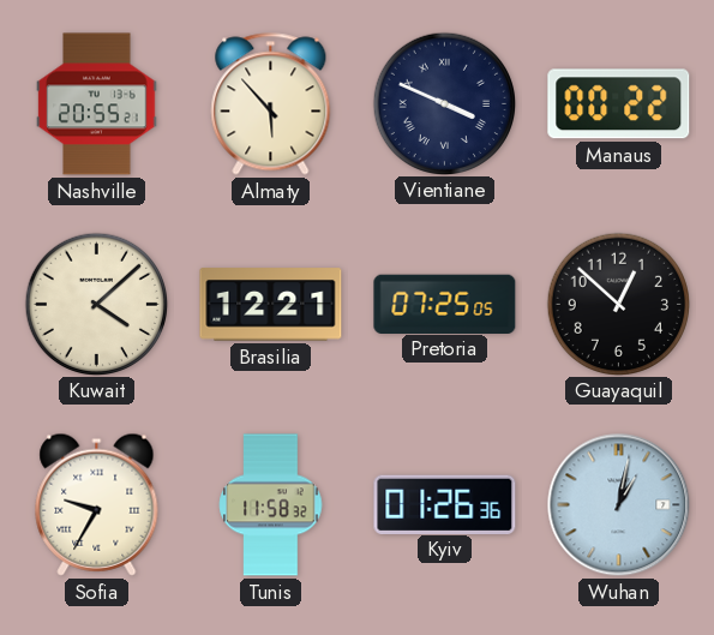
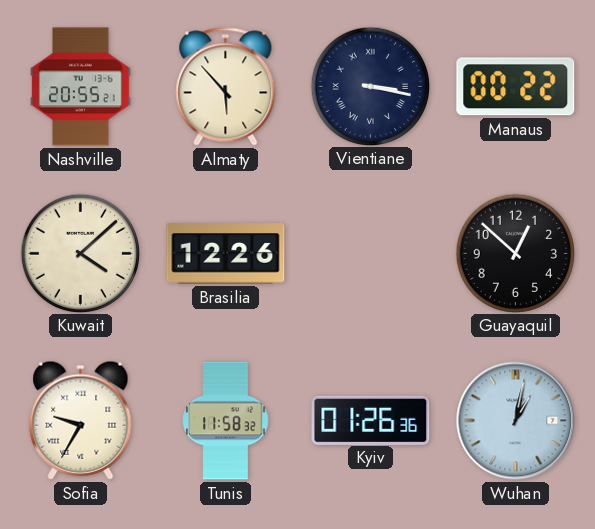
Vientiane: 3:49 -> 3:17
Brasilia: 12:21 -> 12:26
Pretoria: 07:25 -> none
